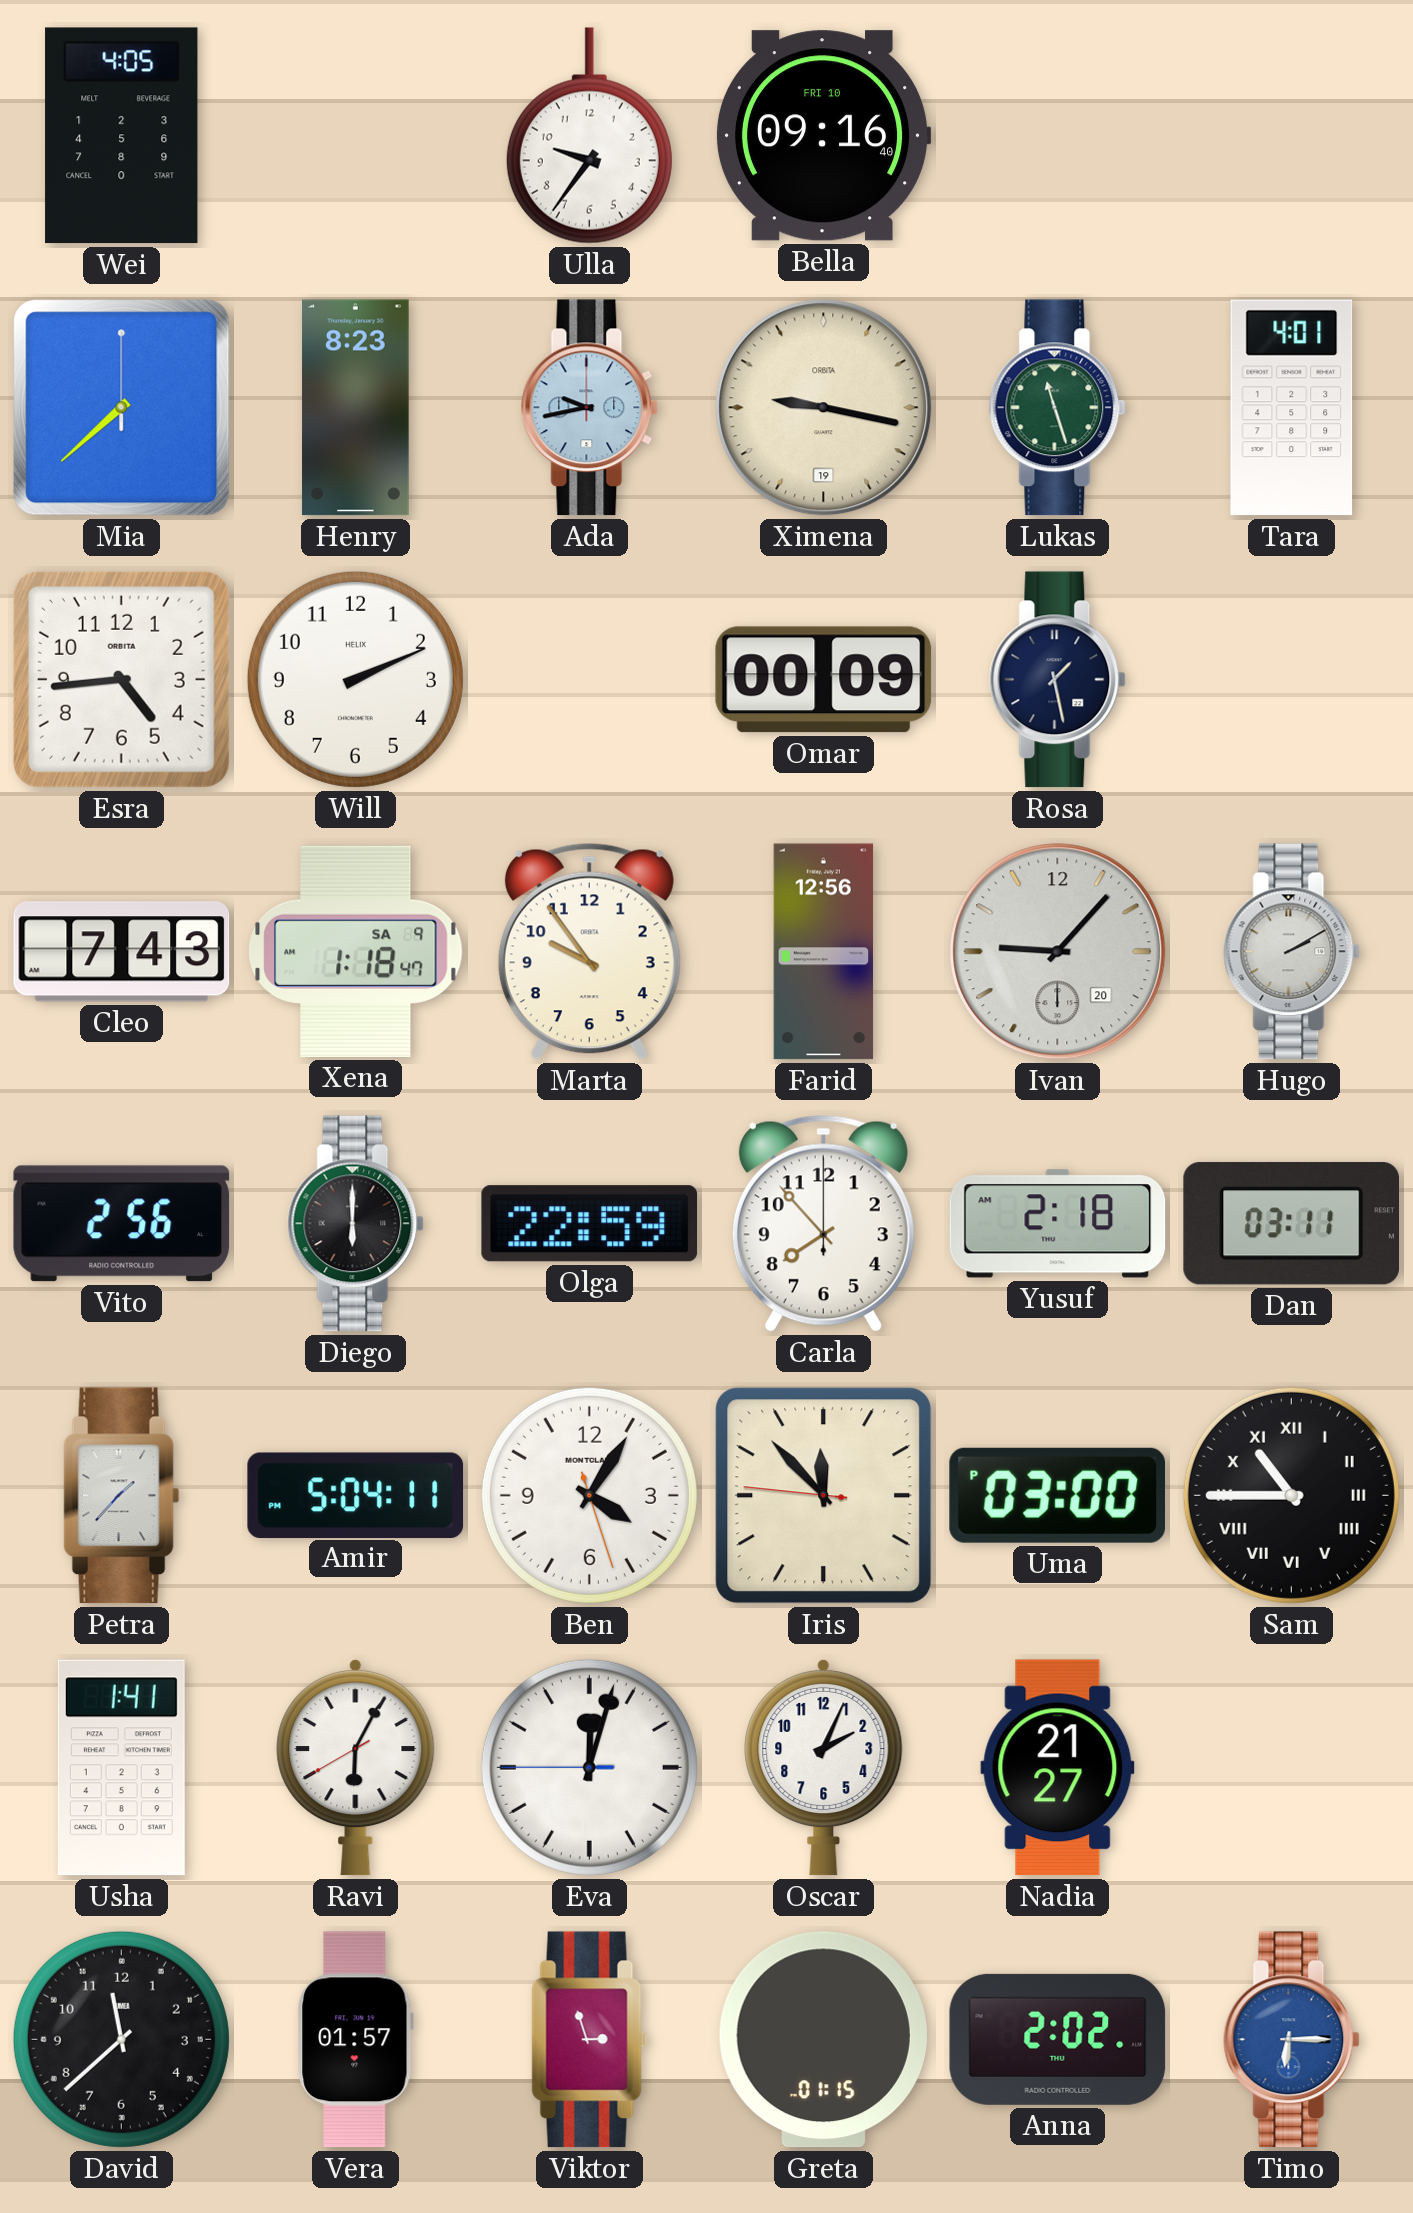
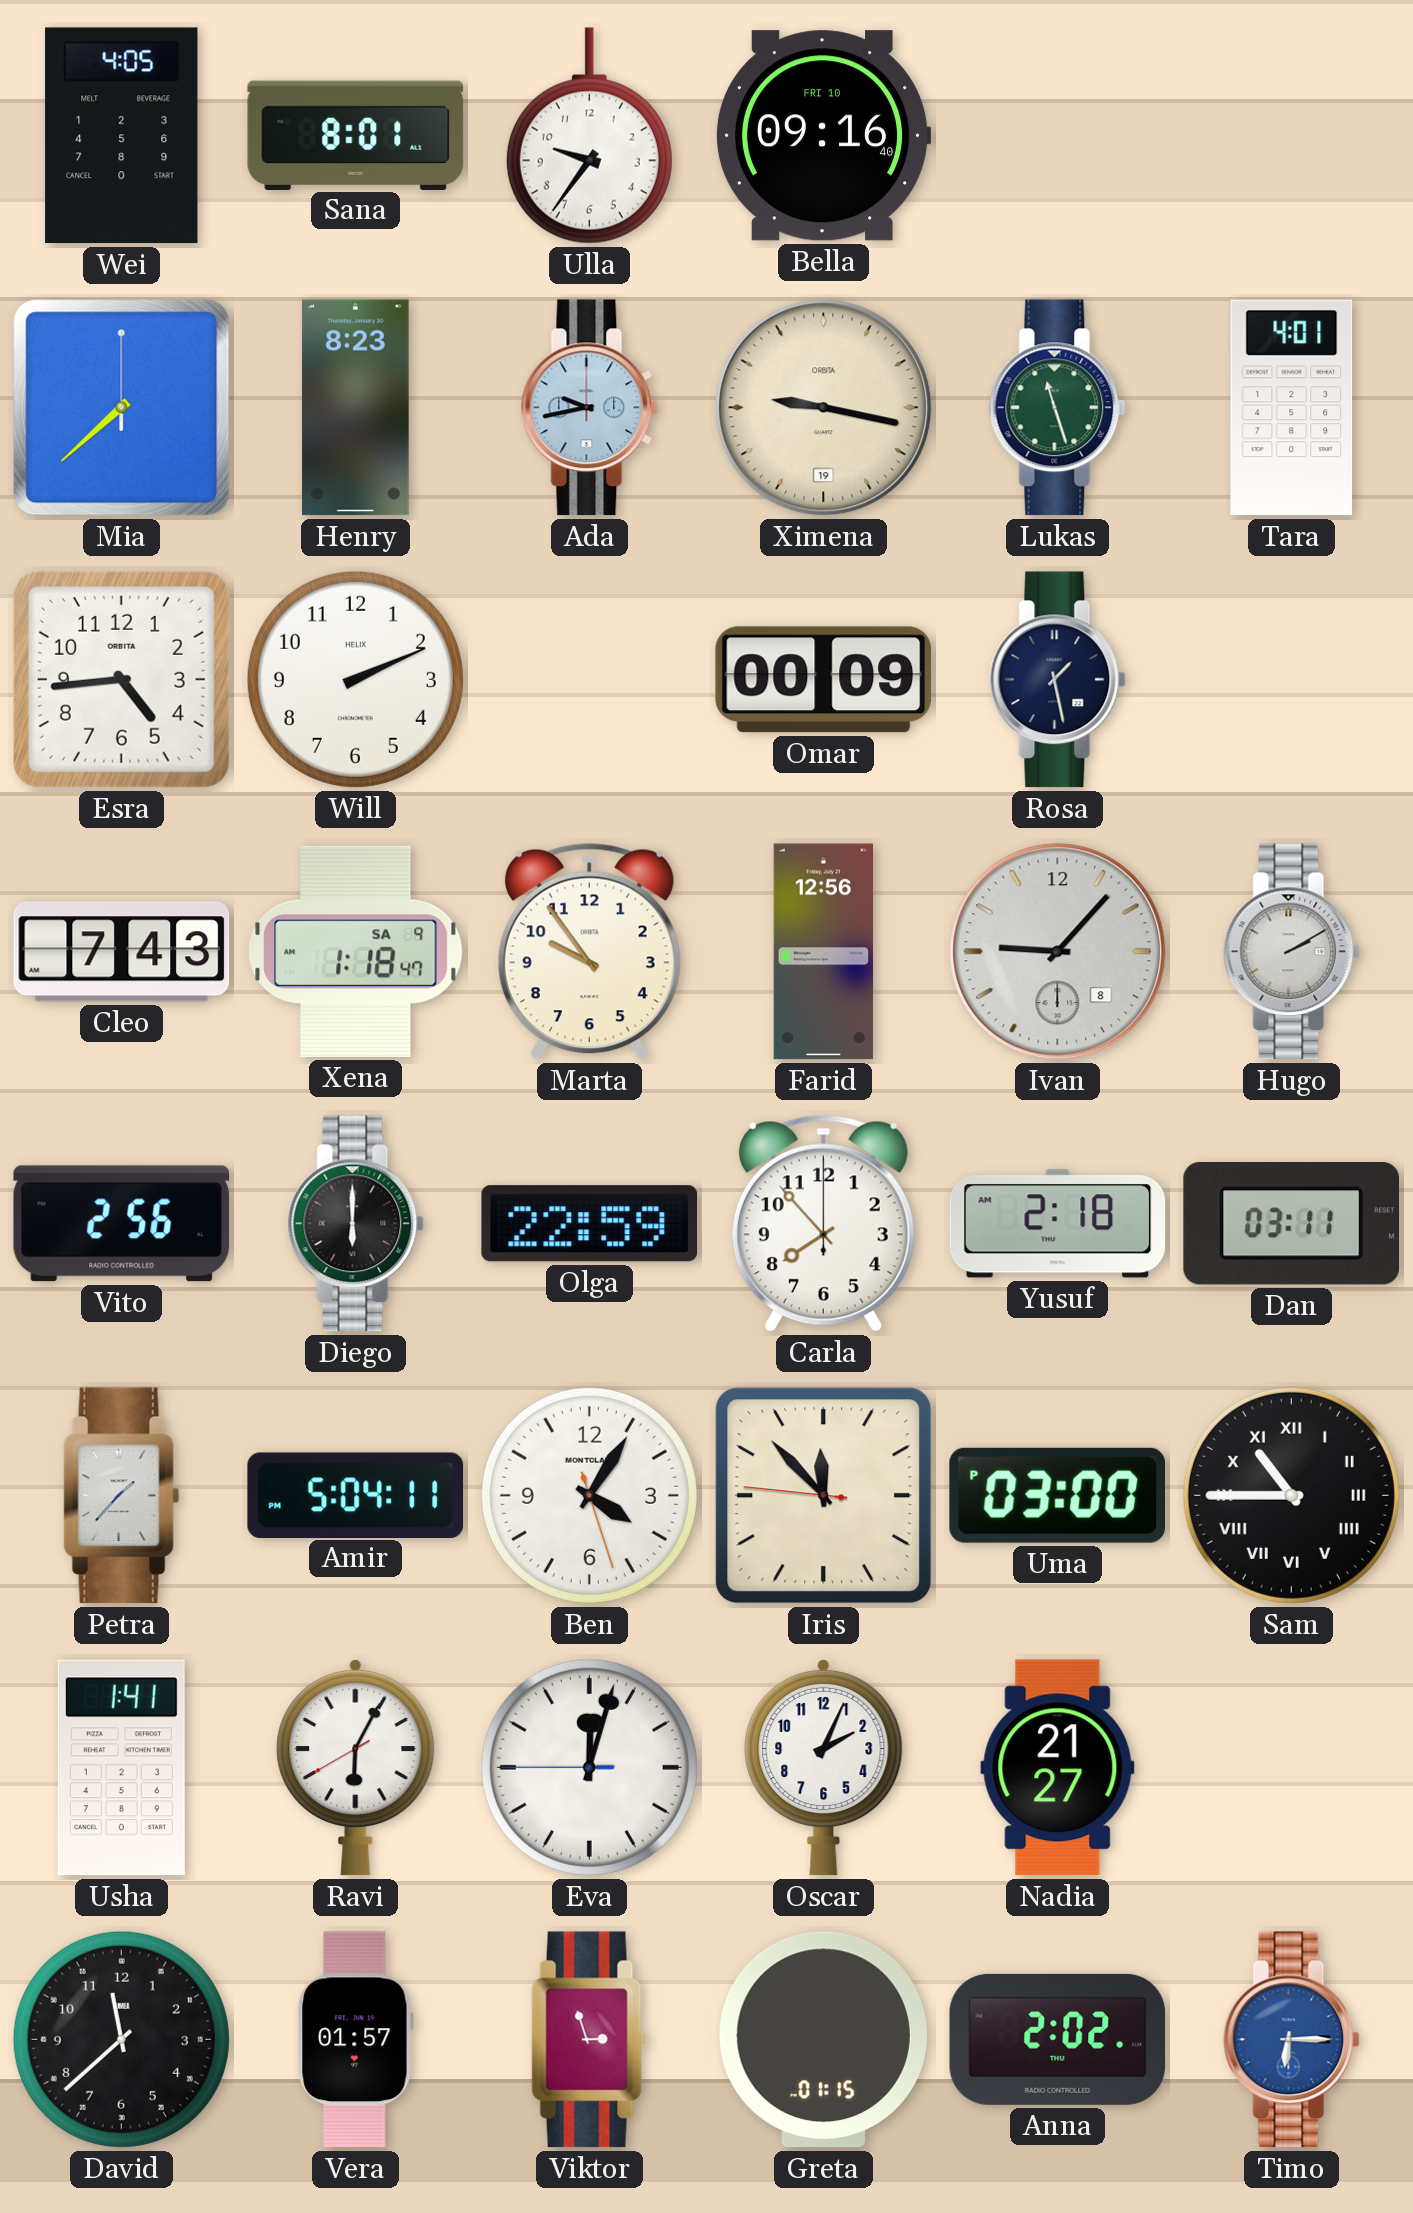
Sana: none -> 8:01
Ivan date: 20 -> 8
